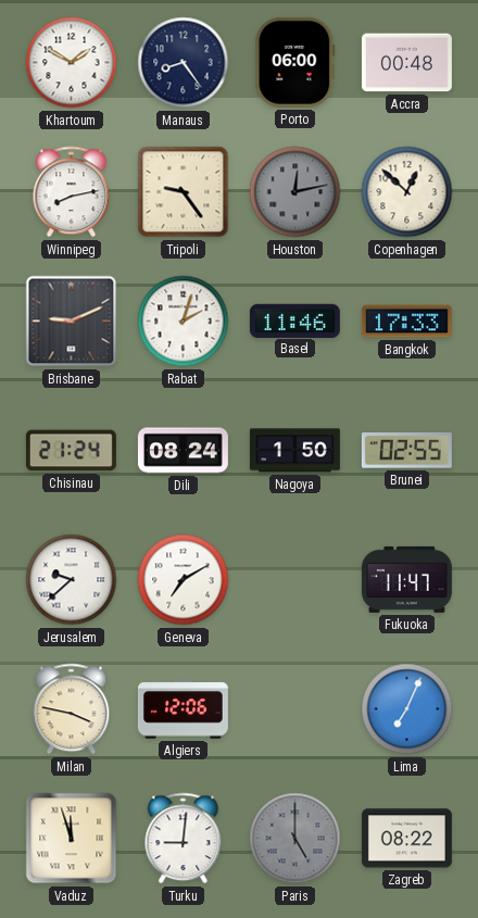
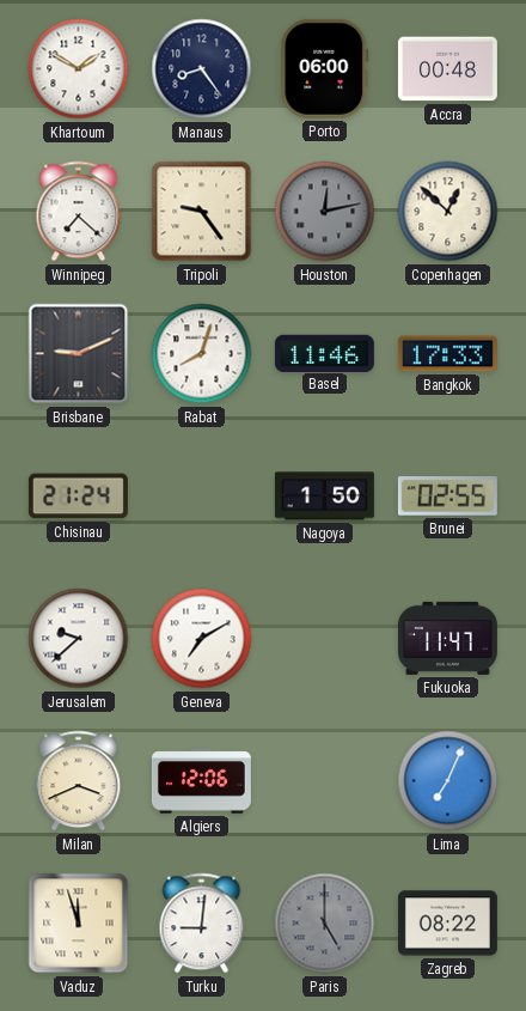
Winnipeg: 8:13 -> 7:22
Rabat: 2:03 -> 8:03
Dili: 08:24 -> none
Milan: 3:47 -> 3:41
